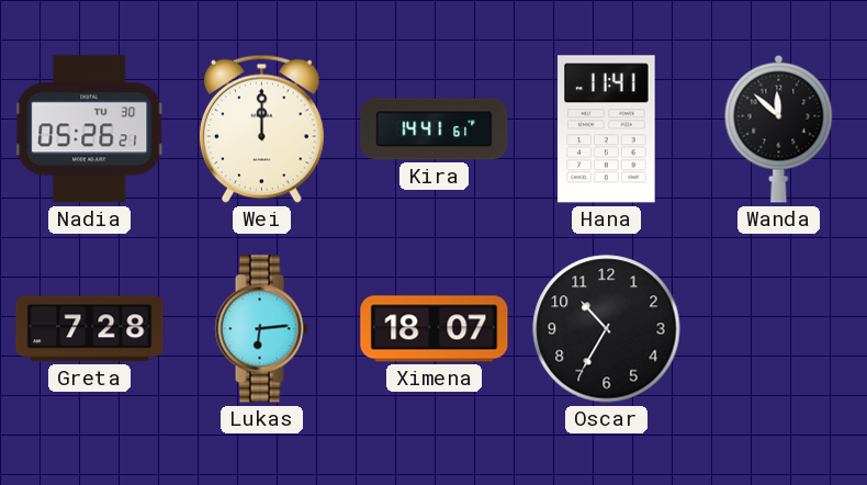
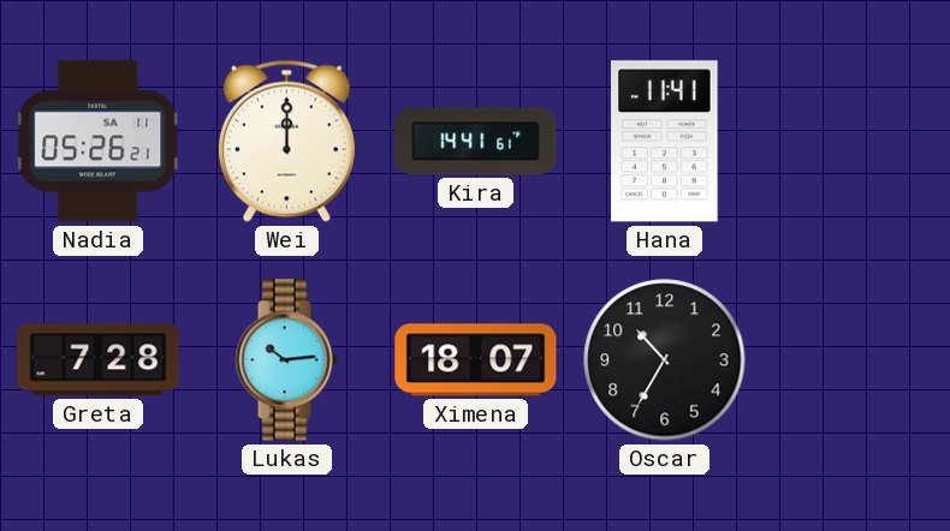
Nadia date: TU 30 -> SA 11
Wanda: 11:52 -> none
Lukas: 6:14 -> 10:14
